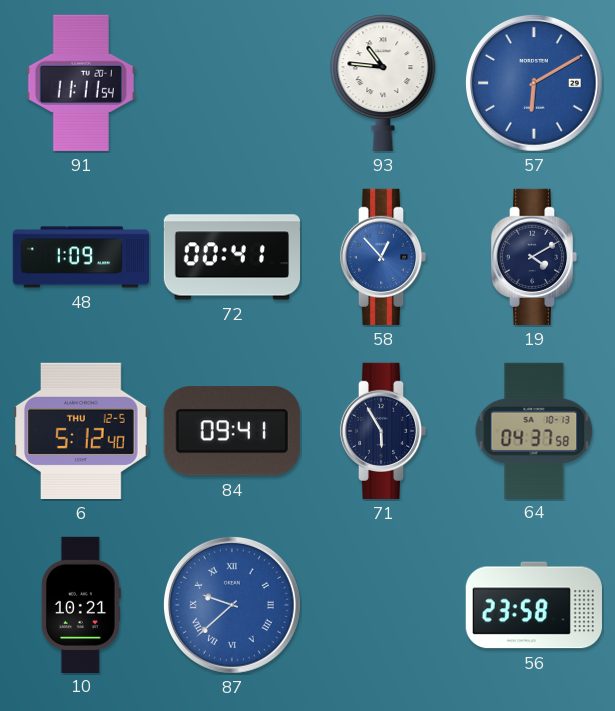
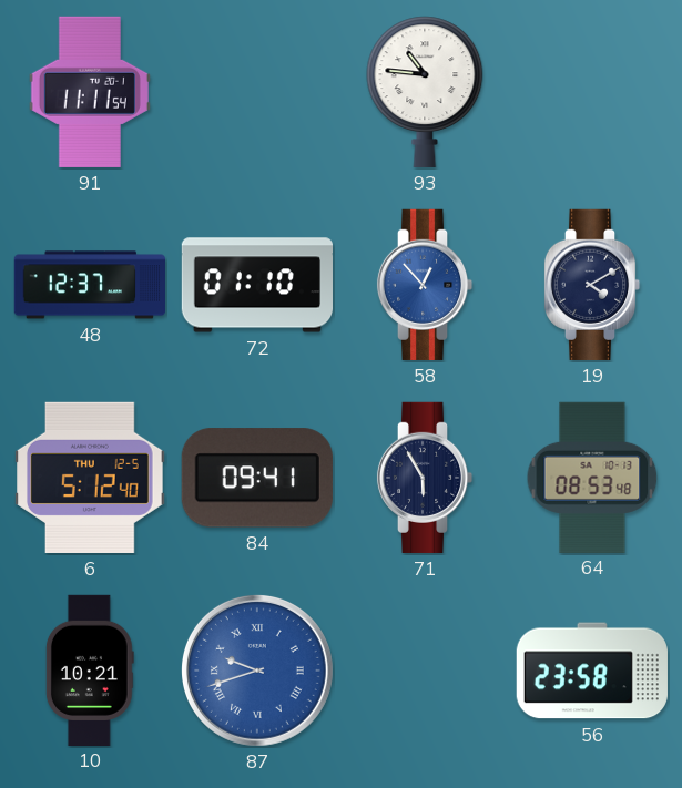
57: 6:10 -> none
48: 1:09 -> 12:37
72: 00:41 -> 01:10
64: 04:37 -> 08:53
87: 9:38 -> 9:42
